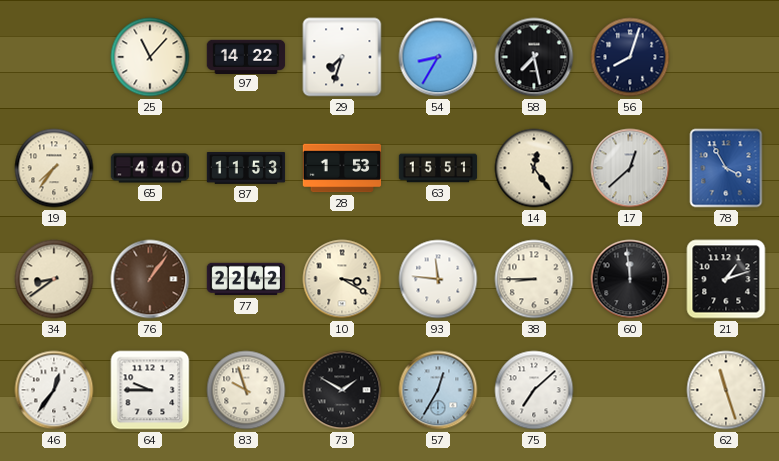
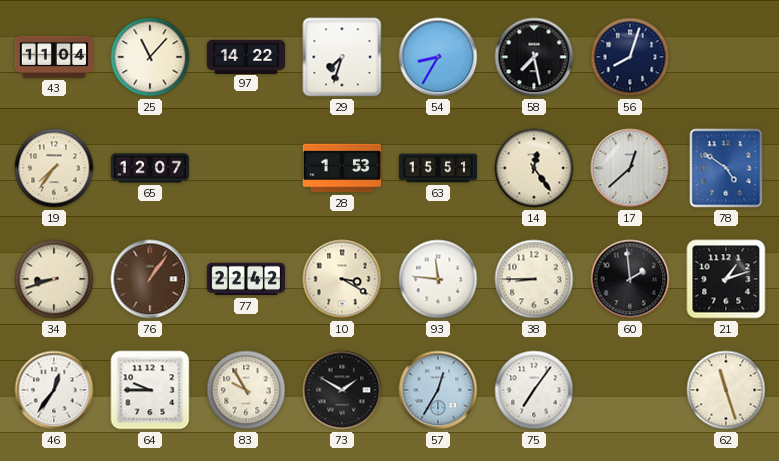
43: none -> 11:04
65: 4:40 -> 12:07
87: 11:53 -> none
78: 3:55 -> 4:51
34: 8:39 -> 8:42
60: 11:59 -> 1:59
83: 9:57 -> 9:55
75: 7:08 -> 7:06
